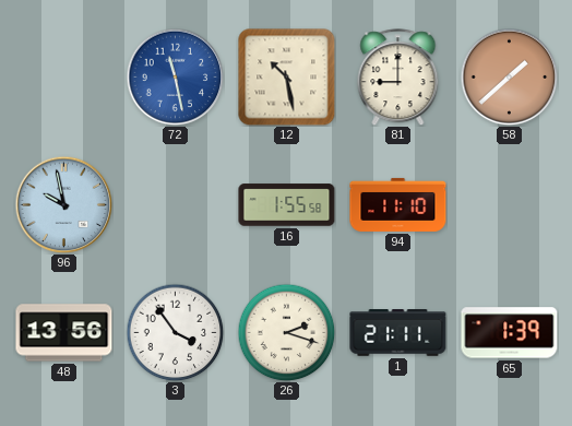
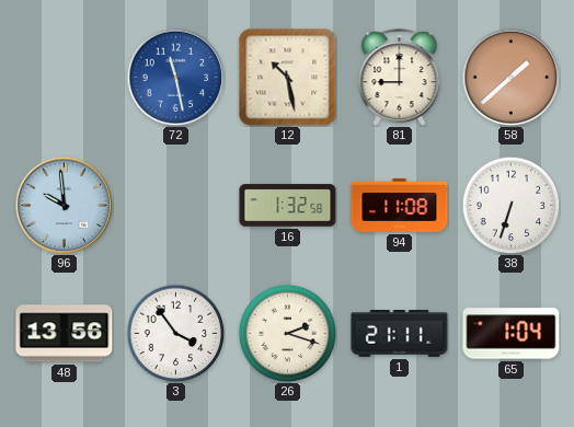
96: 9:58 -> 9:59
16: 1:55 -> 1:32
94: 11:10 -> 11:08
38: none -> 6:33
65: 1:39 -> 1:04
